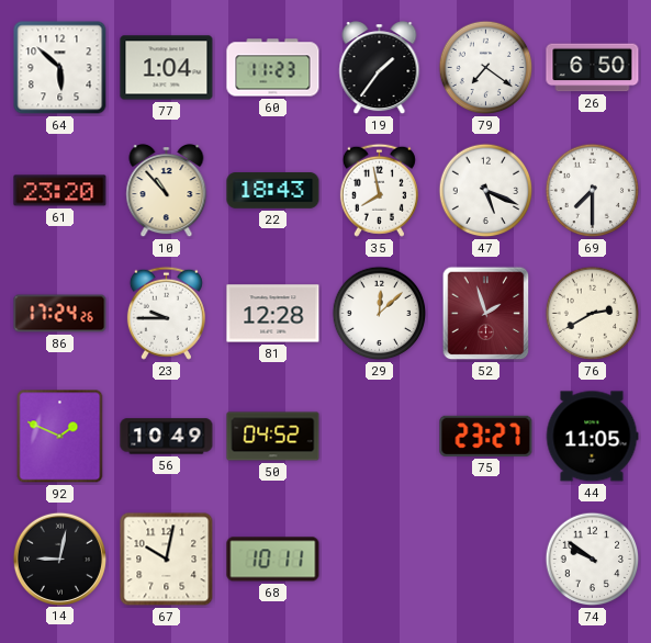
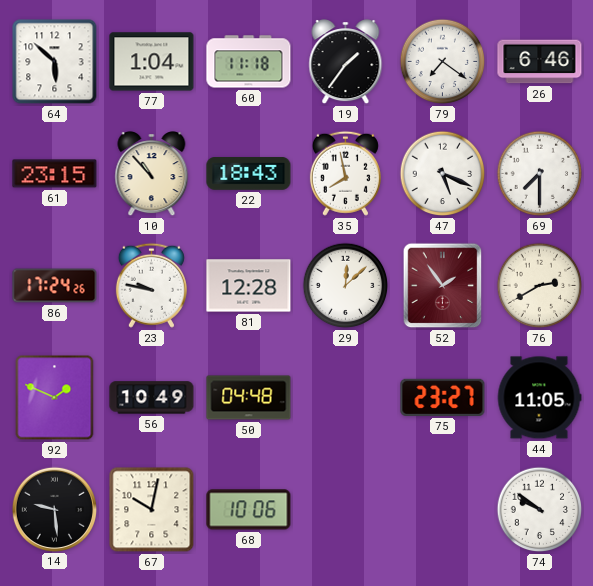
60: 11:23 -> 11:18
26: 6:50 -> 6:46
61: 23:20 -> 23:15
23: 9:45 -> 9:47
52: 1:57 -> 1:54
50: 04:52 -> 04:48
14: 9:02 -> 9:29
68: 10:11 -> 10:06
